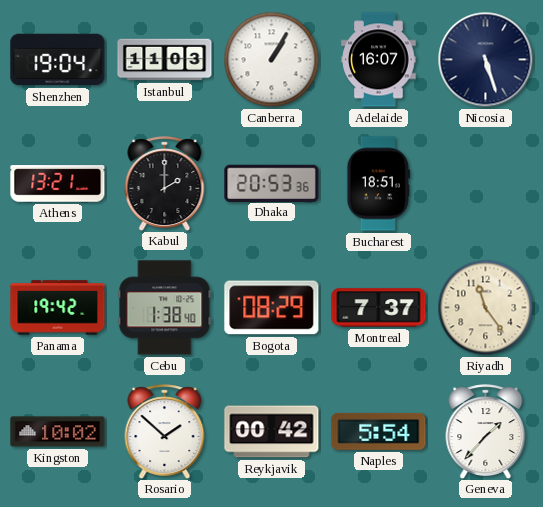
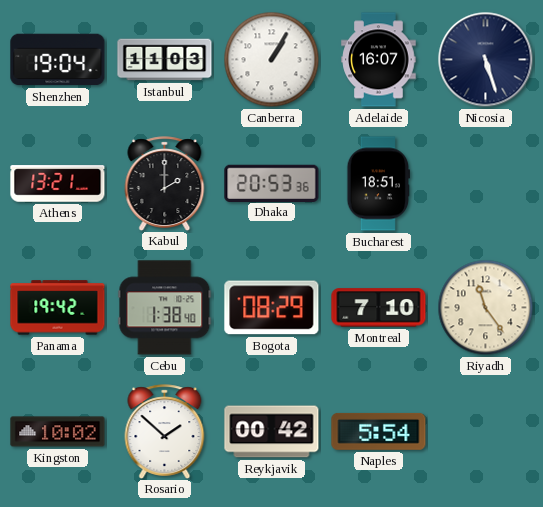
Montreal: 7:37 -> 7:10
Geneva: 1:37 -> none
